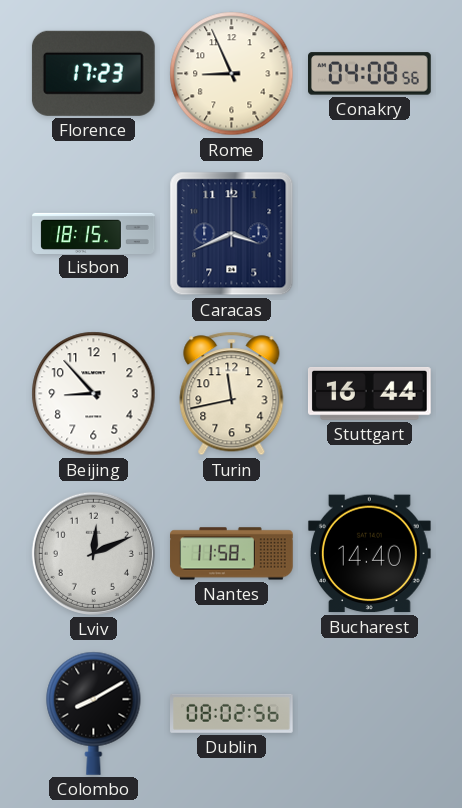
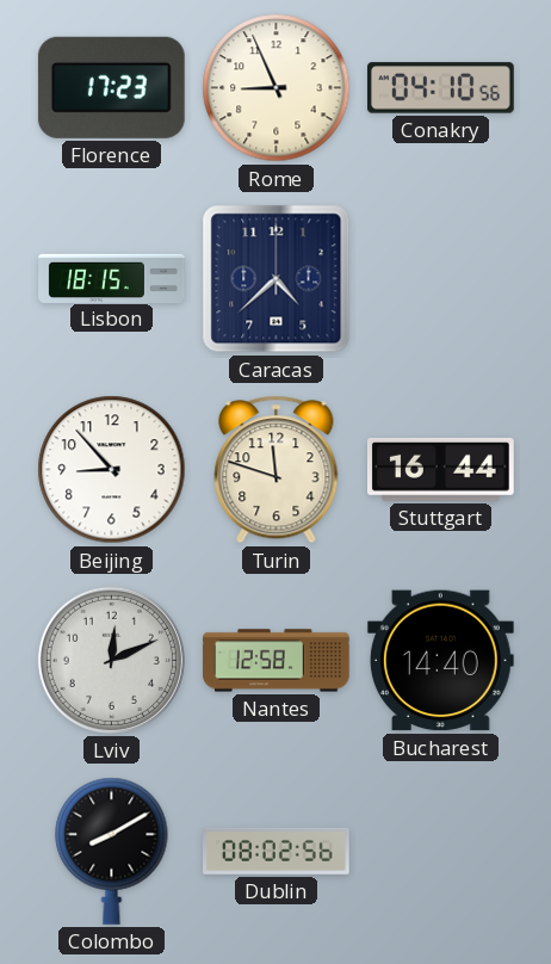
Conakry: 04:08 -> 04:10
Caracas: 3:41 -> 4:38
Turin: 11:43 -> 11:48
Nantes: 11:58 -> 12:58
